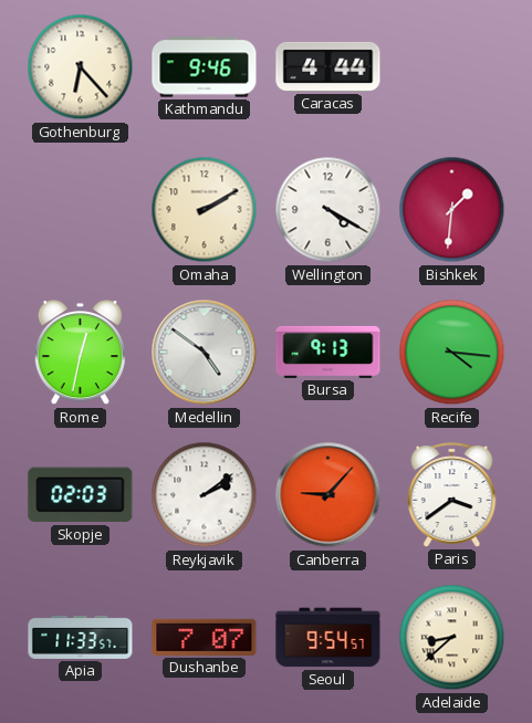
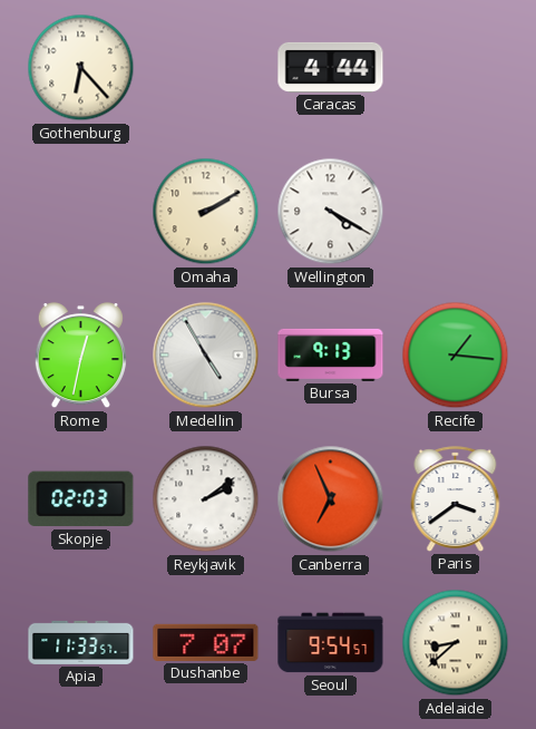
Kathmandu: 9:46 -> none
Bishkek: 1:31 -> none
Medellin: 4:51 -> 4:55
Recife: 4:16 -> 1:16
Canberra: 9:07 -> 6:56
